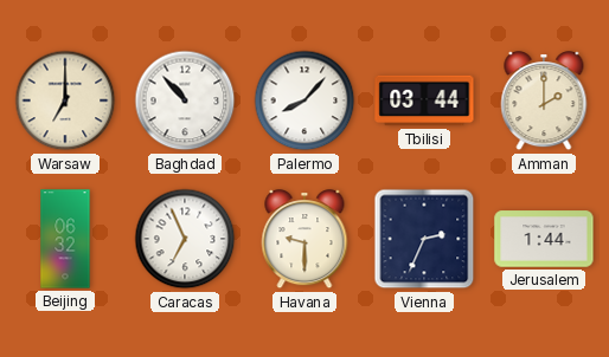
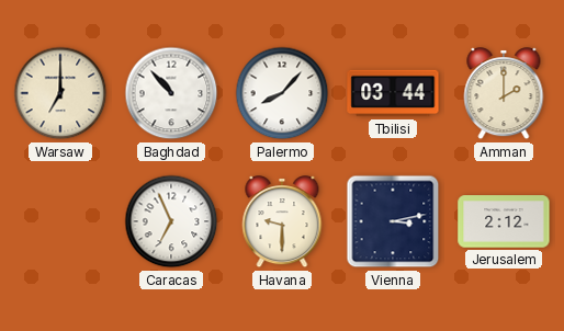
Beijing: 06:32 -> none
Vienna: 2:34 -> 3:13
Jerusalem: 1:44 -> 2:12
